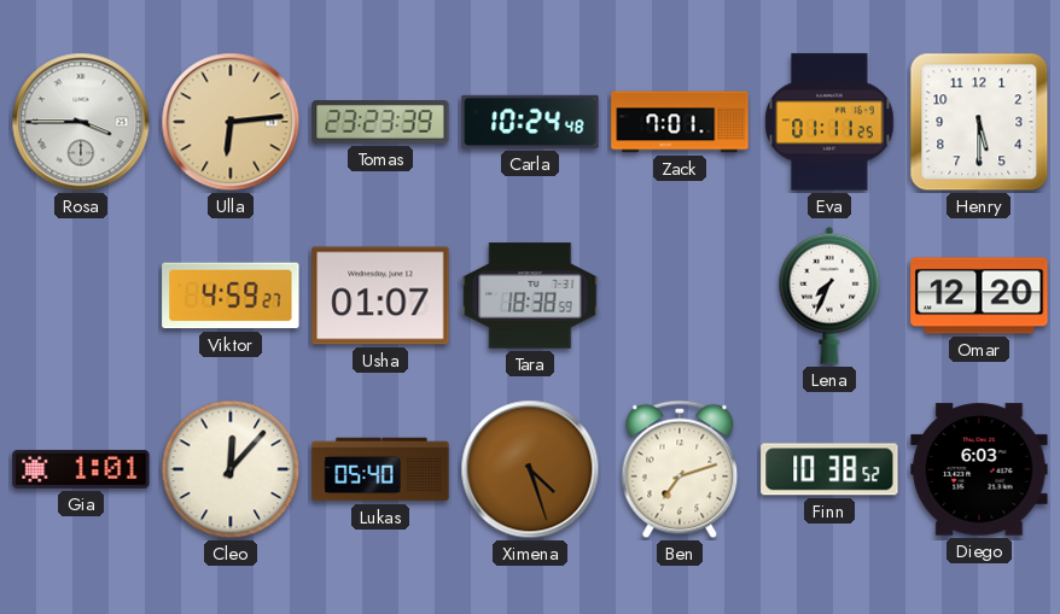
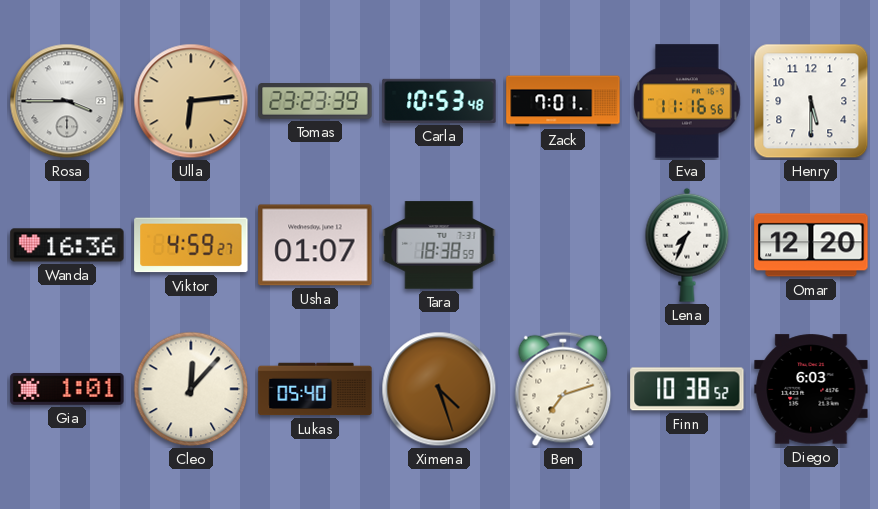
Carla: 10:24 -> 10:53
Eva: 01:11 -> 11:16
Wanda: none -> 16:36
